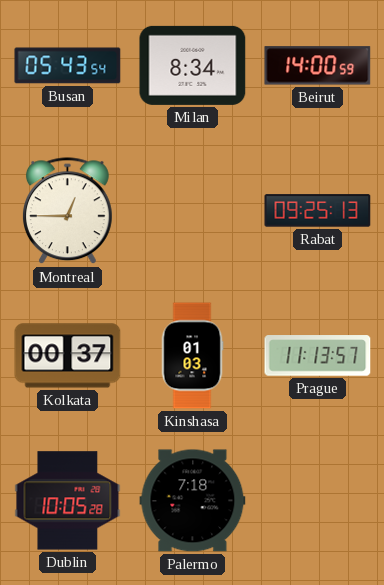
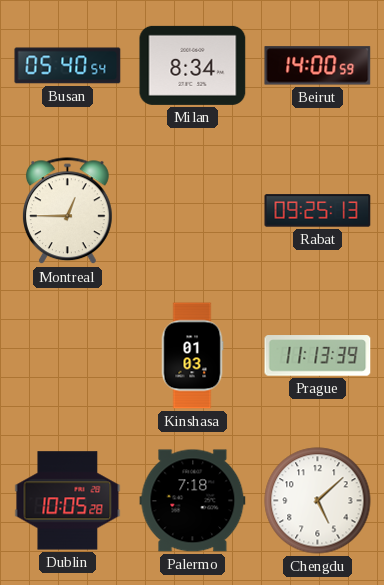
Busan: 05:43 -> 05:40
Kolkata: 00:37 -> none
Prague: 11:13:57 -> 11:13:39
Chengdu: none -> 5:08
